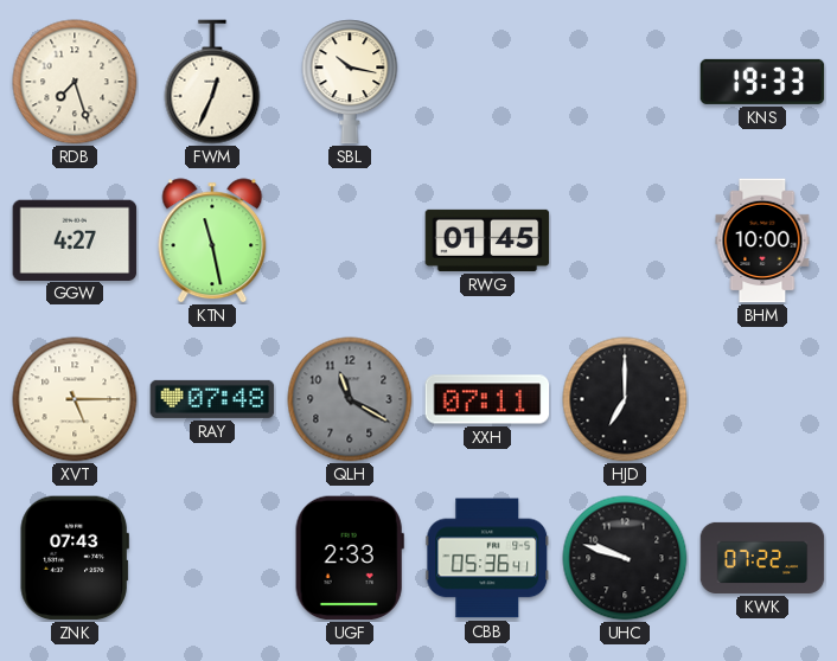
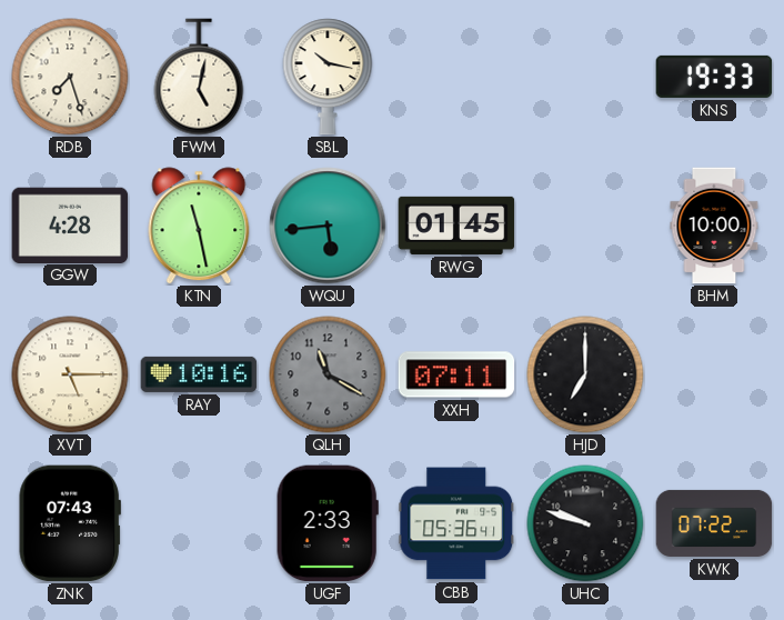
FWM: 12:34 -> 5:02
GGW: 4:27 -> 4:28
WQU: none -> 5:44
RAY: 07:48 -> 10:16
